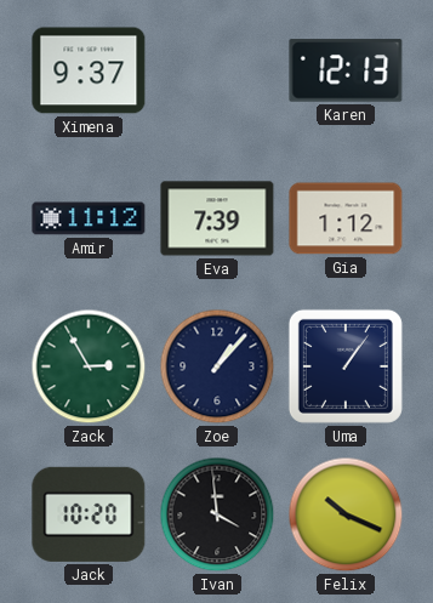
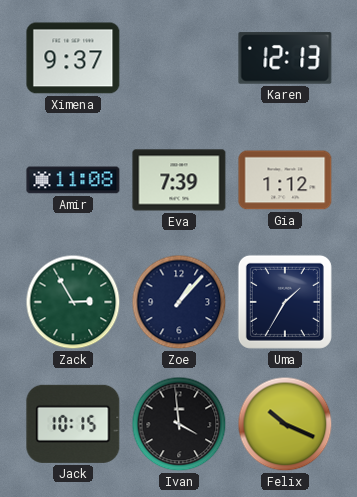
Amir: 11:12 -> 11:08
Uma: 1:06 -> 1:35
Jack: 10:20 -> 10:15
